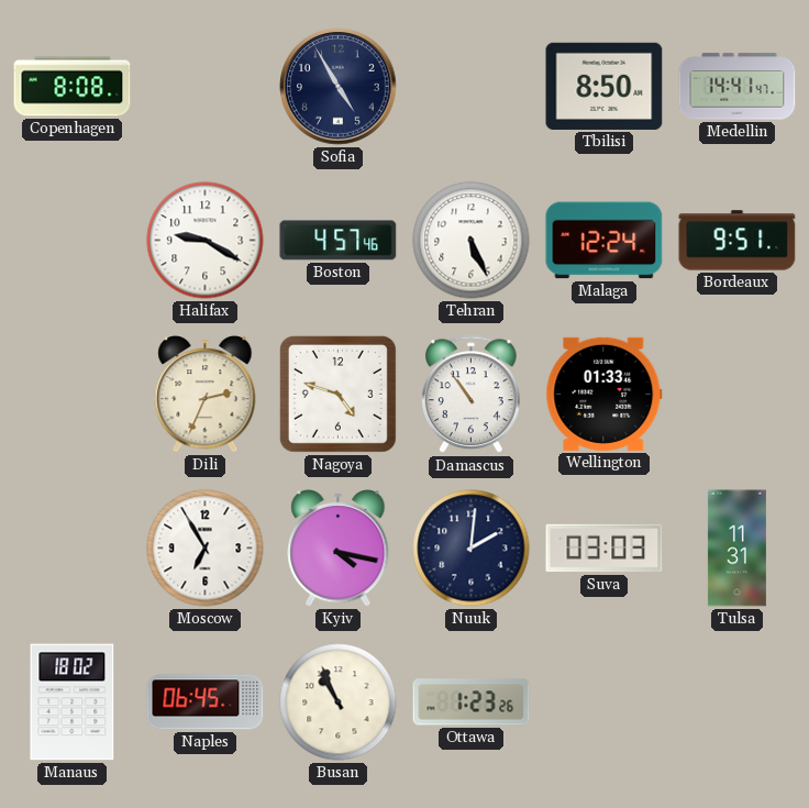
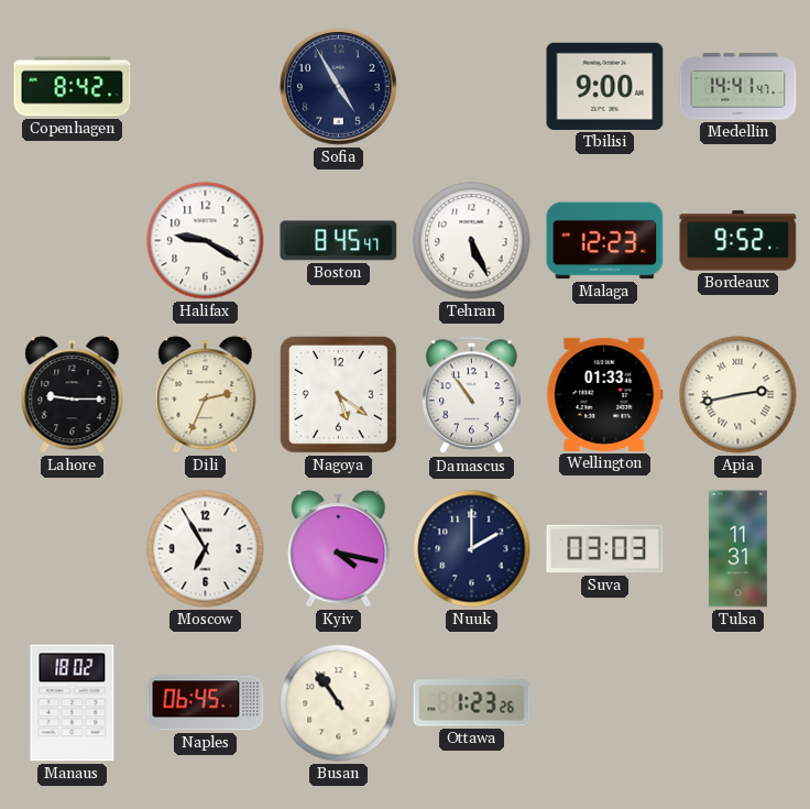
Copenhagen: 8:08 -> 8:42
Tbilisi: 8:50 -> 9:00
Boston: 4:57 -> 8:45
Malaga: 12:24 -> 12:23
Bordeaux: 9:51 -> 9:52
Lahore: none -> 9:15
Nagoya: 4:48 -> 5:21
Apia: none -> 2:43
Nuuk: 2:01 -> 2:00
Busan: 10:56 -> 10:54
